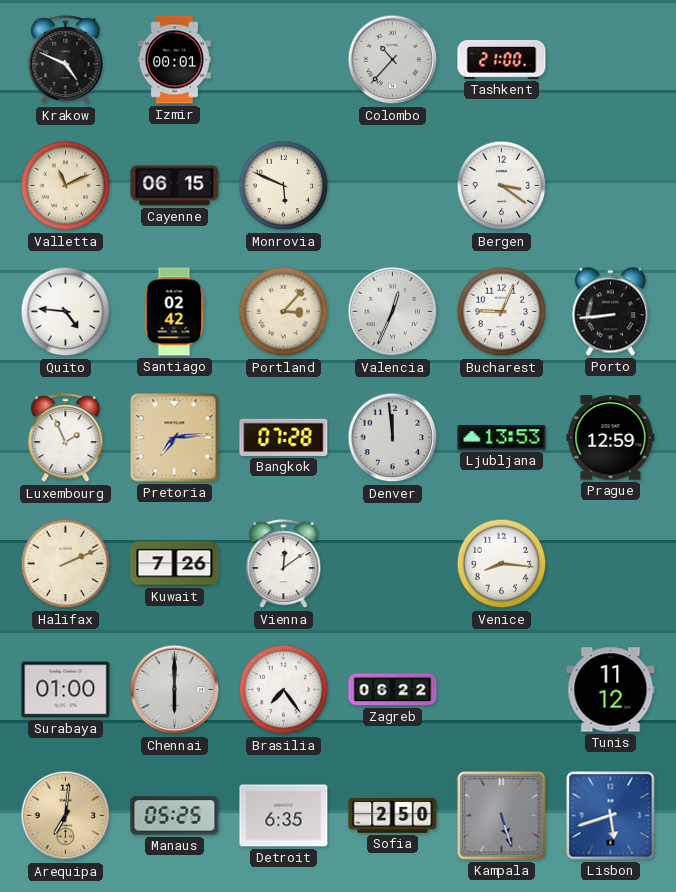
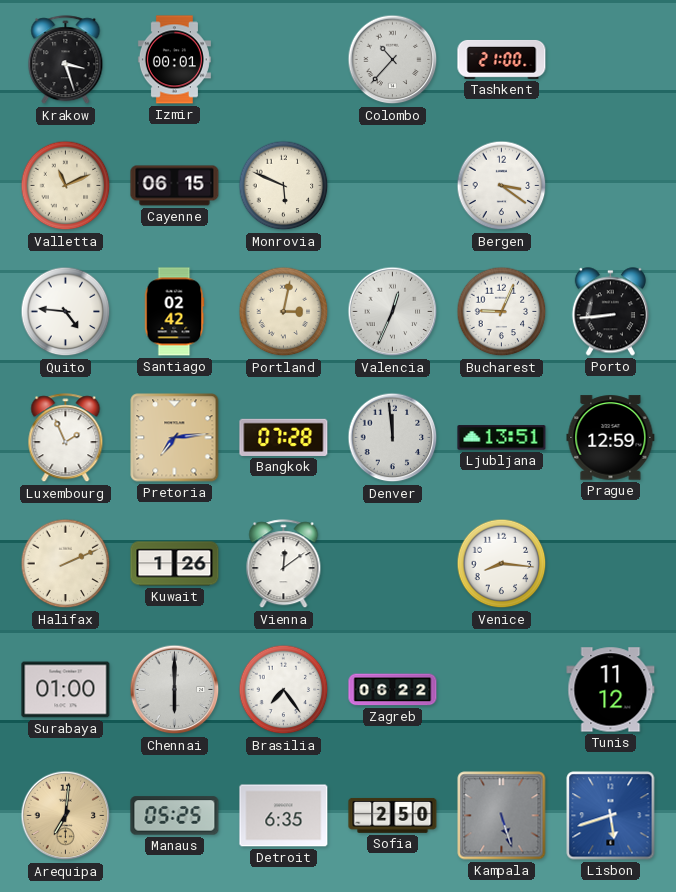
Krakow: 4:49 -> 3:27
Portland: 3:07 -> 3:02
Ljubljana: 13:53 -> 13:51
Kuwait: 7:26 -> 1:26
